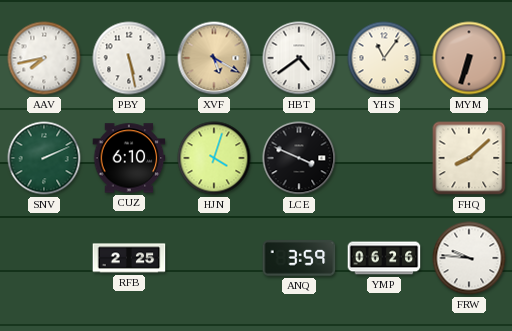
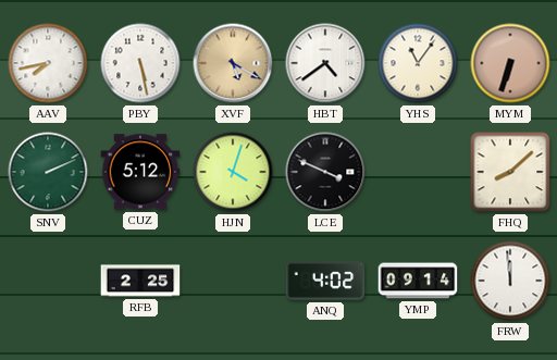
CUZ: 6:10 -> 5:12
ANQ: 3:59 -> 4:02
YMP: 06:26 -> 09:14
FRW: 9:46 -> 11:59
